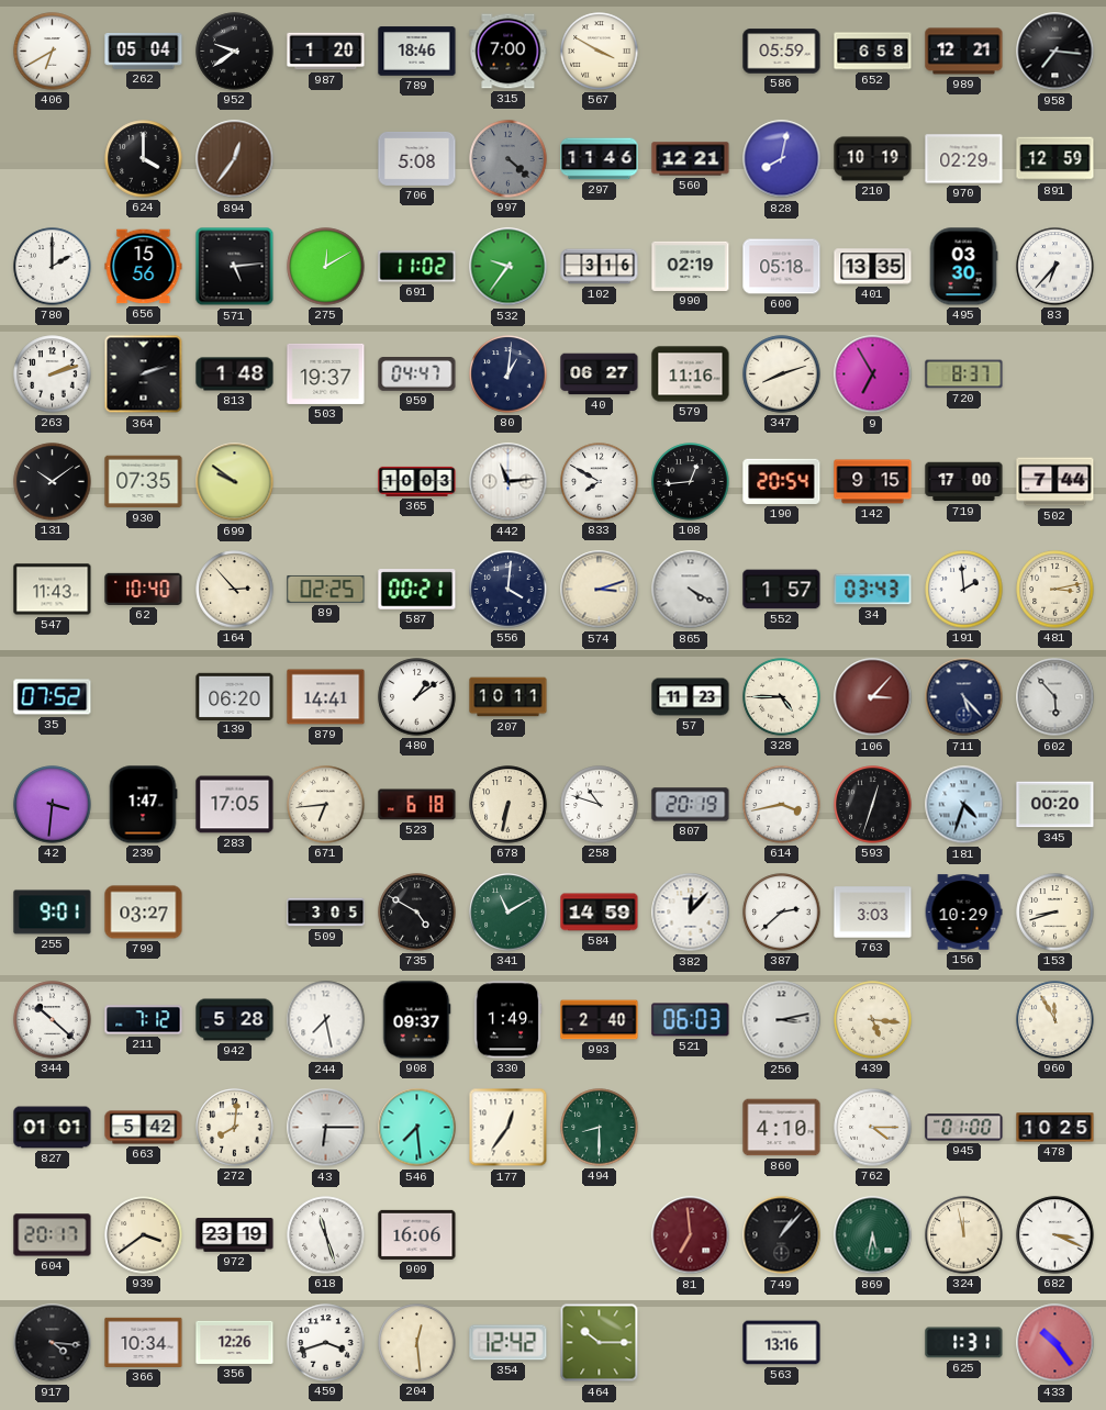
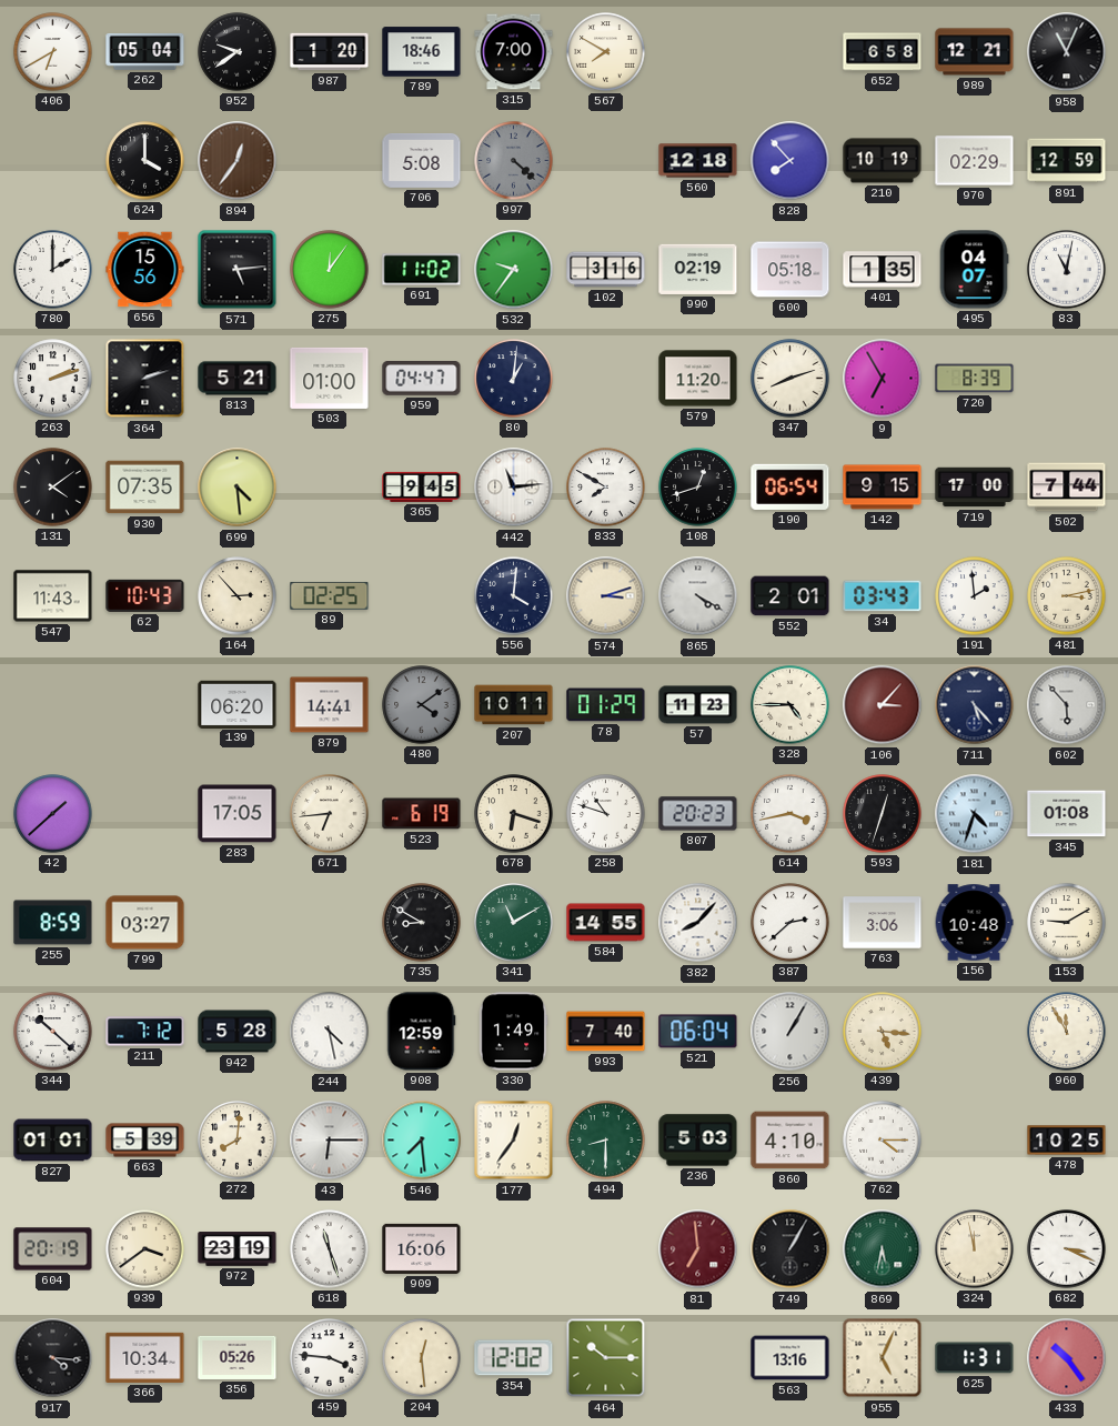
567: 3:50 -> 7:50
586: 05:59 -> none
958: 7:16 -> 11:04
297: 11:46 -> none
560: 12:21 -> 12:18
828: 8:02 -> 7:53
275: 12:10 -> 12:06
401: 13:35 -> 1:35
495: 03:30 -> 04:07
83: 6:37 -> 11:02
813: 1:48 -> 5:21
503: 19:37 -> 01:00
40: 06:27 -> none
579: 11:16 -> 11:20
720: 8:37 -> 8:39
131: 10:09 -> 4:09
699: 9:51 -> 4:29
365: 10:03 -> 9:45
108: 12:44 -> 12:42
190: 20:54 -> 06:54
62: 10:40 -> 10:43
587: 00:21 -> none
552: 1:57 -> 2:01
35: 07:52 -> none
480: 1:09 -> 4:09
480 dial: white -> grey
78: none -> 01:29
42: 3:31 -> 1:38
239: 1:47 -> none
523: 6:18 -> 6:19
678: 6:32 -> 6:18
807: 20:19 -> 20:23
345: 00:20 -> 01:08
255: 9:01 -> 8:59
509: 3:05 -> none
735: 4:50 -> 8:50
584: 14:59 -> 14:55
382: 12:07 -> 8:07
763: 3:03 -> 3:06
156: 10:29 -> 10:48
153: 8:42 -> 9:10
244: 7:28 -> 4:28
908: 09:37 -> 12:59
993: 2:40 -> 7:40
521: 06:03 -> 06:04
256: 3:13 -> 1:05
663: 5:42 -> 5:39
236: none -> 5:03
945: 01:00 -> none
604: 20:17 -> 20:19
749: 1:07 -> 1:05
356: 12:26 -> 05:26
459: 3:42 -> 3:46
354: 12:42 -> 12:02
955: none -> 5:04
